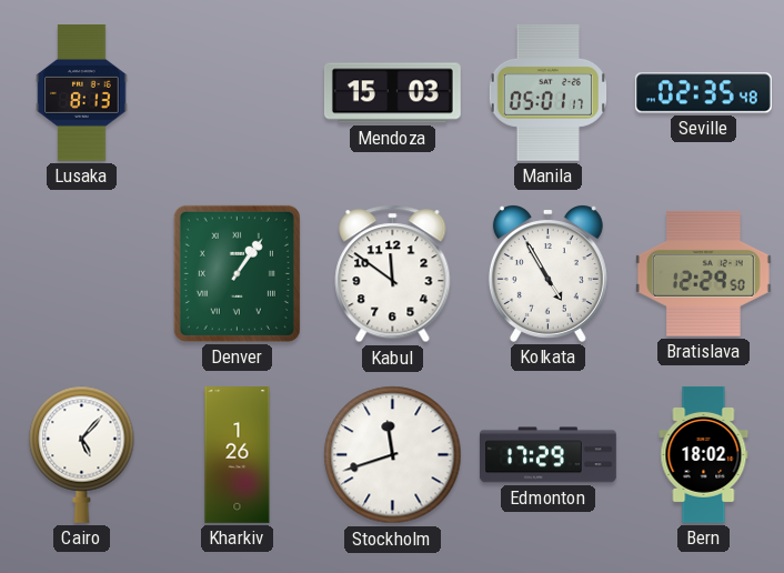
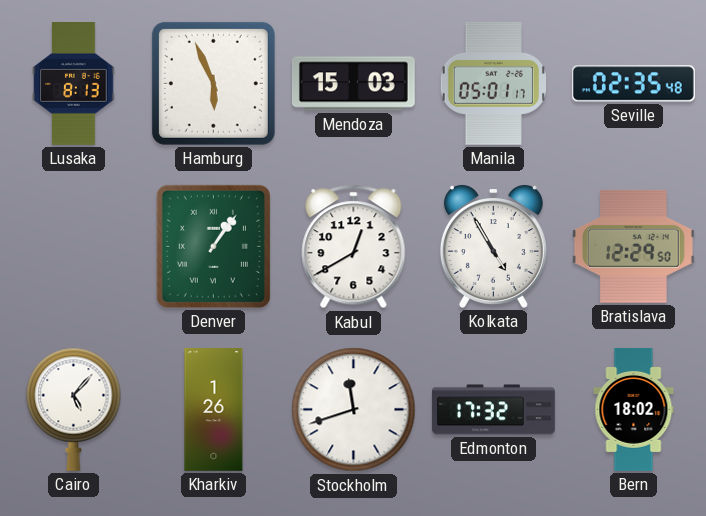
Hamburg: none -> 5:56
Kabul: 11:51 -> 12:40
Edmonton: 17:29 -> 17:32
